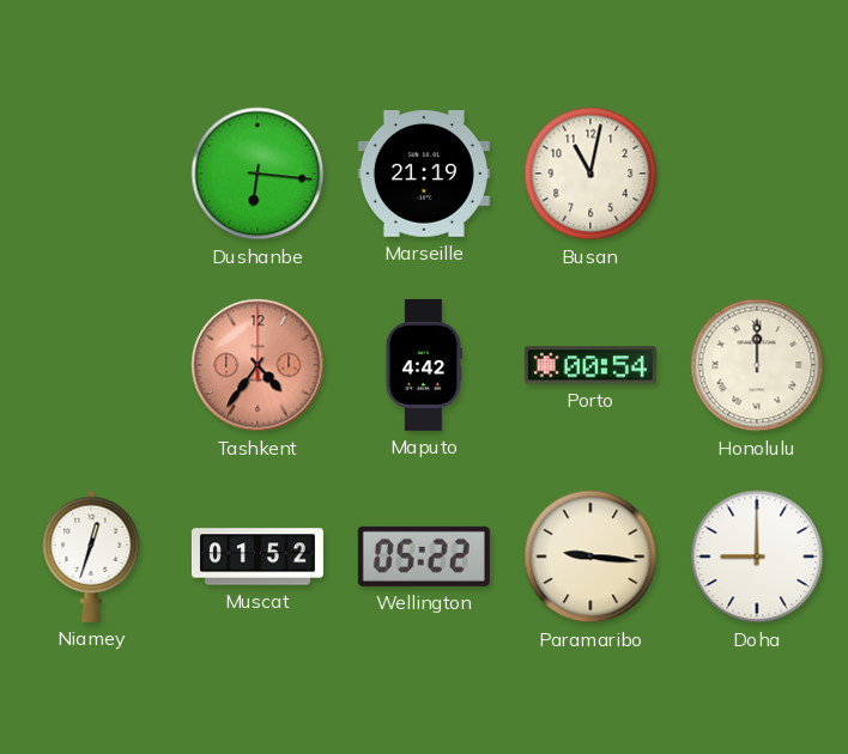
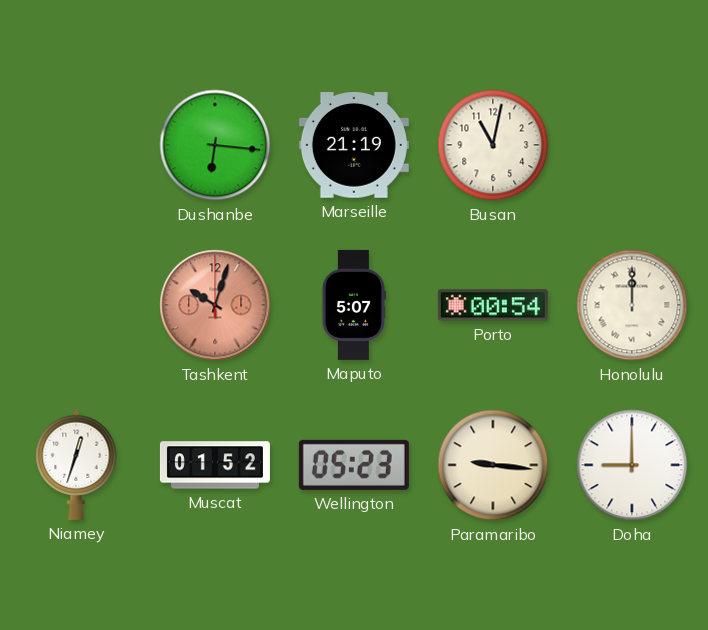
Tashkent: 4:36 -> 10:03
Maputo: 4:42 -> 5:07
Wellington: 05:22 -> 05:23
